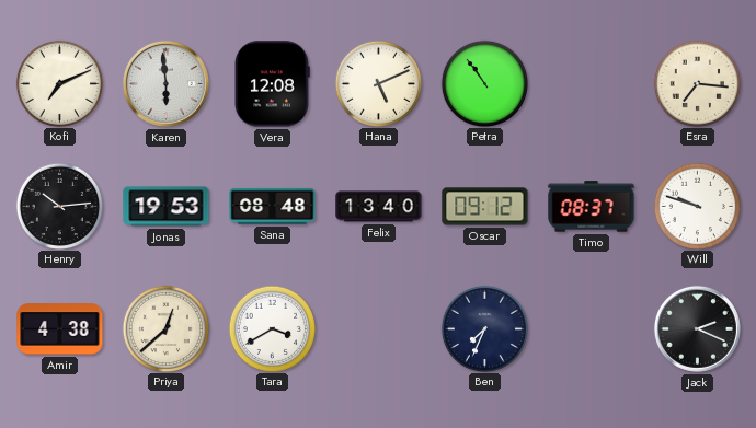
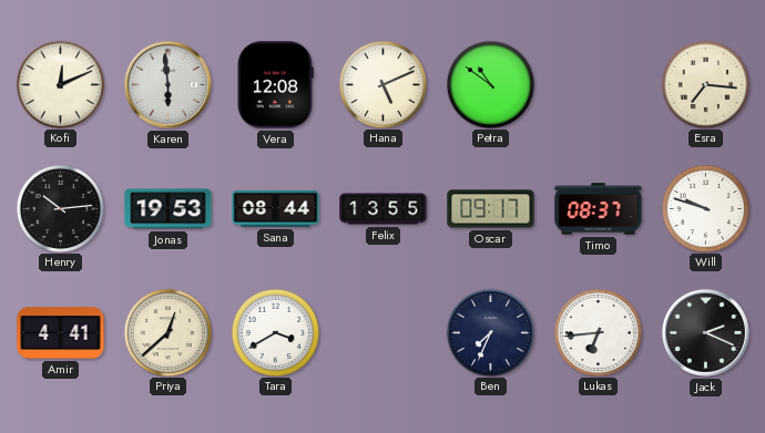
Kofi: 7:11 -> 12:11
Petra: 10:54 -> 10:51
Sana: 08:48 -> 08:44
Felix: 13:40 -> 13:55
Oscar: 09:12 -> 09:17
Amir: 4:38 -> 4:41
Lukas: none -> 6:44
